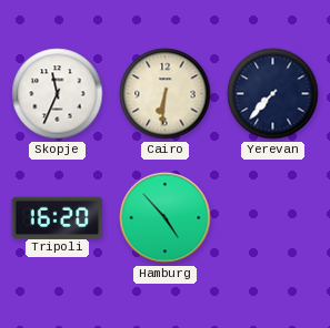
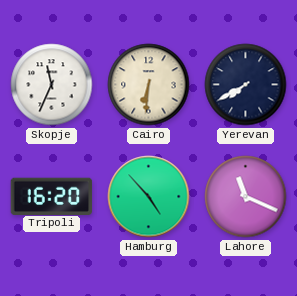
Yerevan: 7:37 -> 7:40
Lahore: none -> 11:19
